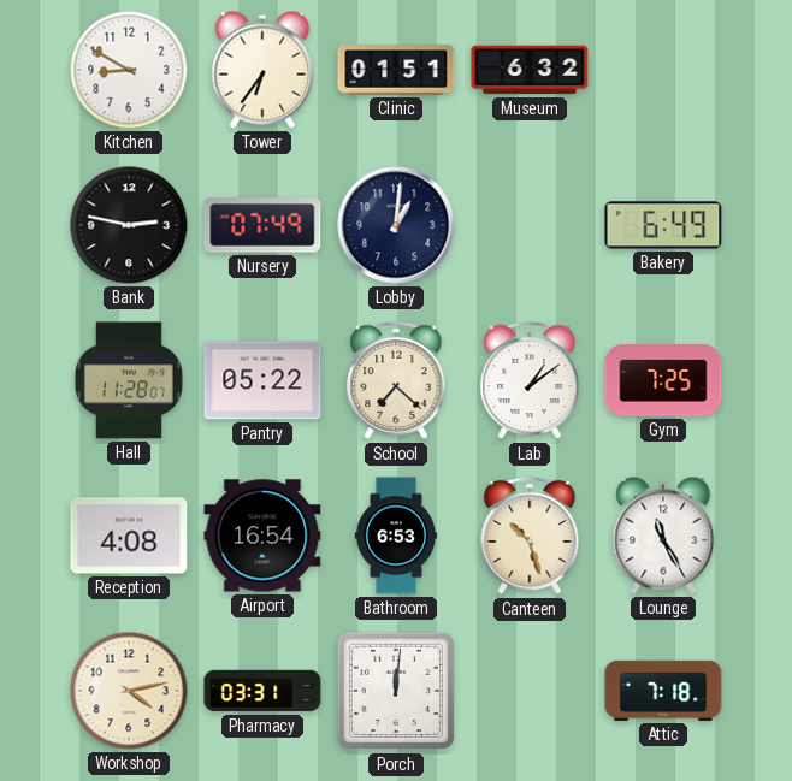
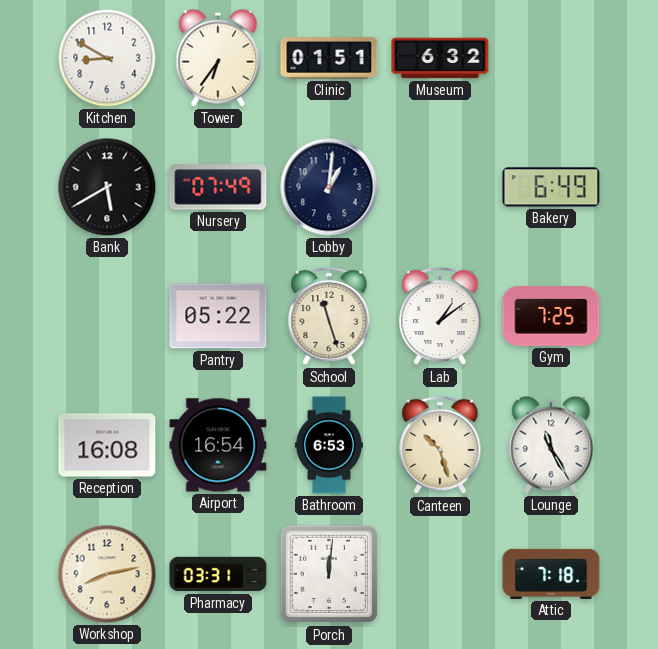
Bank: 2:47 -> 5:40
Hall: 11:28 -> none
School: 7:22 -> 11:27
Reception: 4:08 -> 16:08
Workshop: 4:13 -> 8:13
